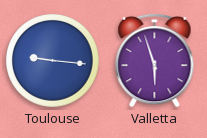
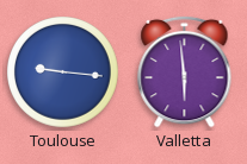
Valletta: 5:57 -> 5:59
